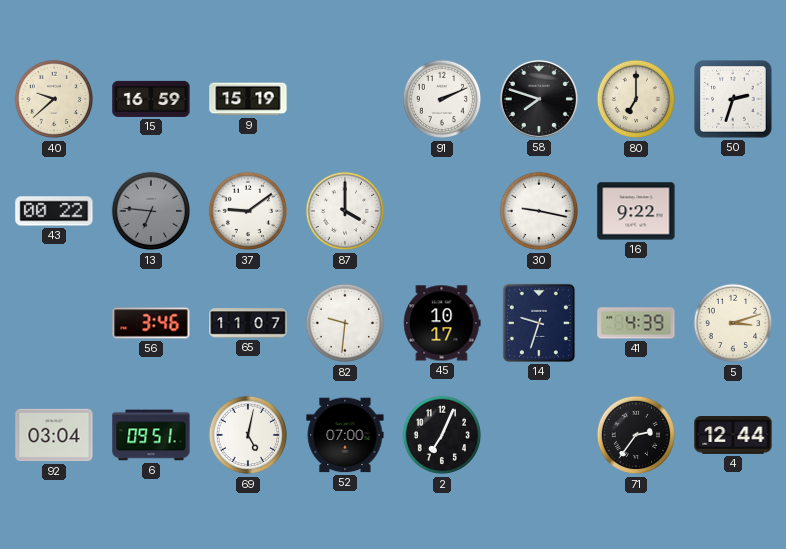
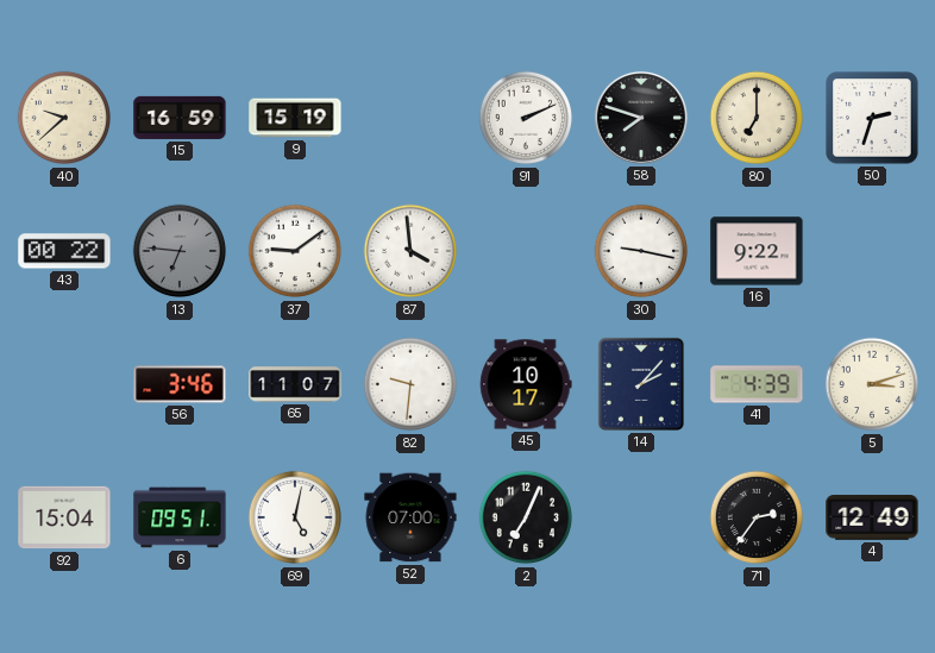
87: 4:00 -> 3:59
14: 9:33 -> 2:07
92: 03:04 -> 15:04
4: 12:44 -> 12:49
